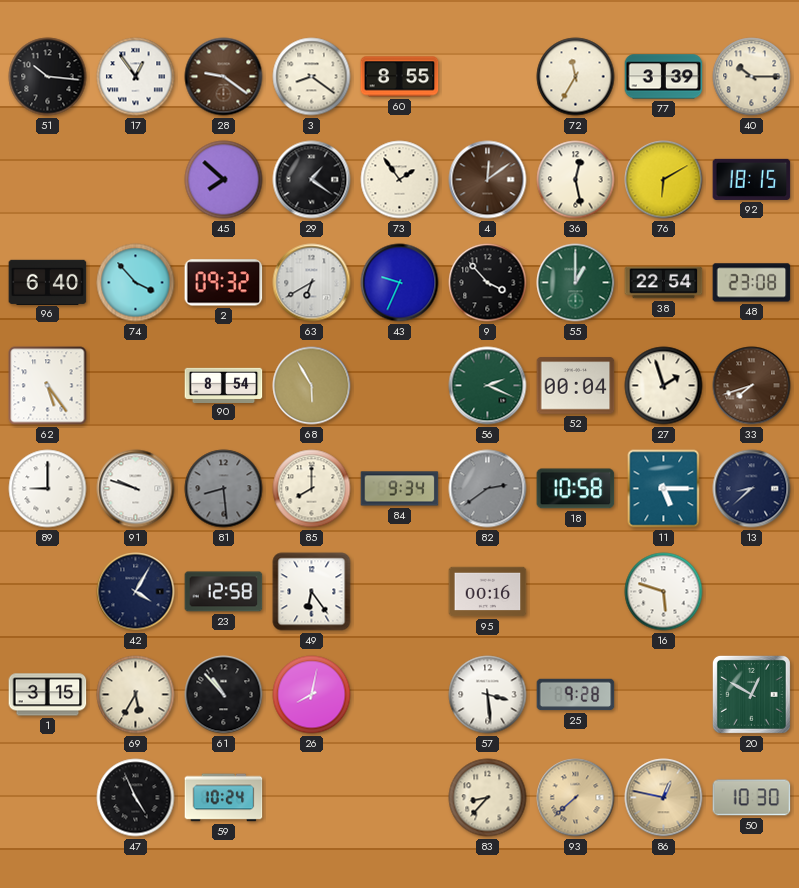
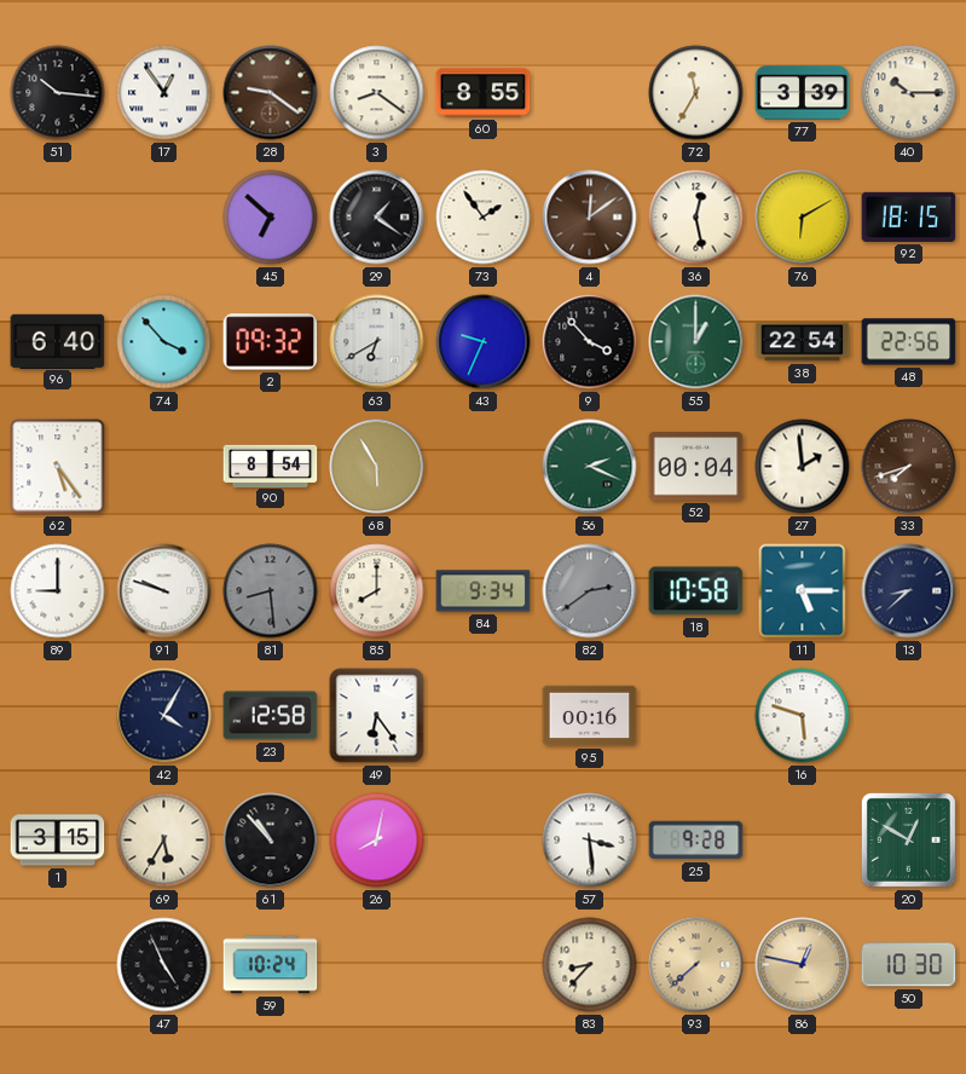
45: 7:52 -> 6:52
48: 23:08 -> 22:56
27: 1:57 -> 1:59
